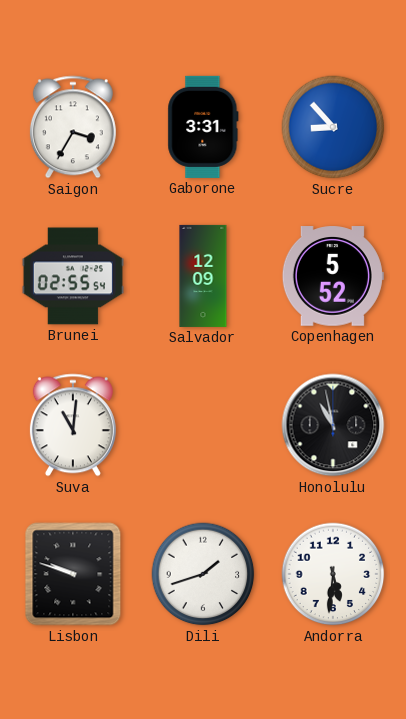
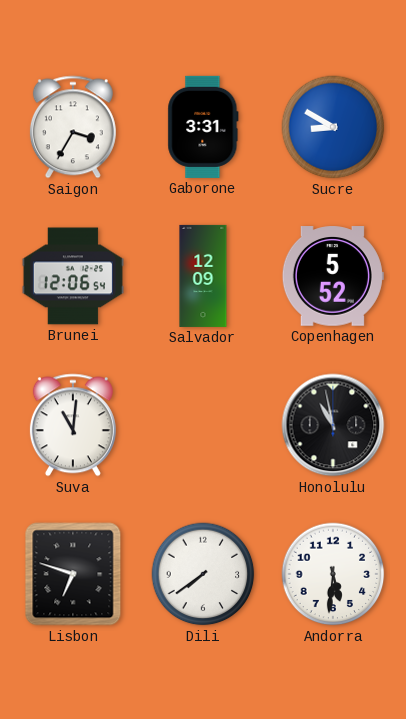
Sucre: 8:53 -> 8:50
Brunei: 02:55 -> 12:06
Lisbon: 9:48 -> 6:48
Dili: 1:42 -> 7:39
